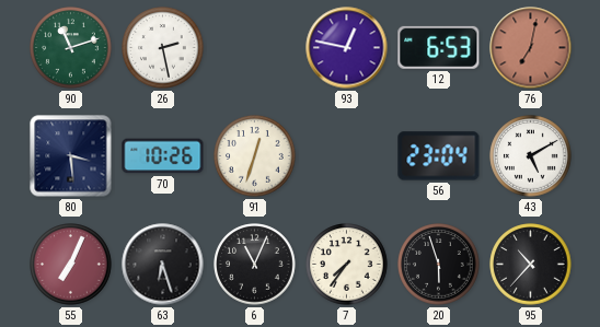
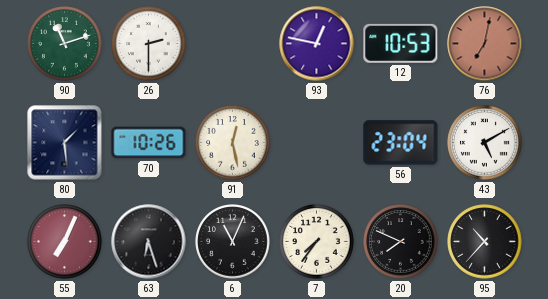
26: 2:28 -> 2:30
12: 6:53 -> 10:53
80: 3:29 -> 1:29
91: 12:33 -> 12:28
20: 5:57 -> 7:49
